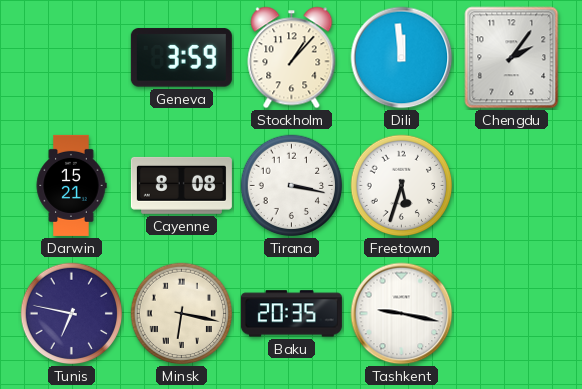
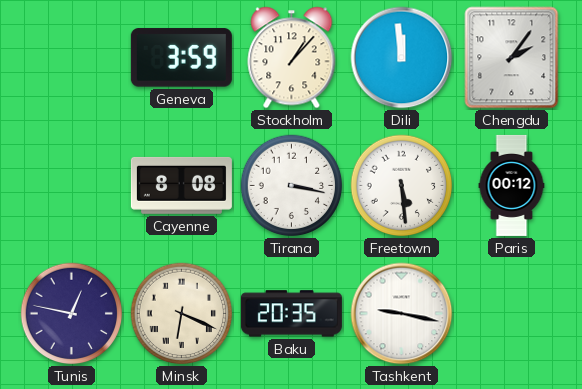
Darwin: 15:21 -> none
Freetown: 5:33 -> 5:29
Paris: none -> 00:12
Tunis: 6:47 -> 12:47
Minsk: 6:17 -> 6:19
